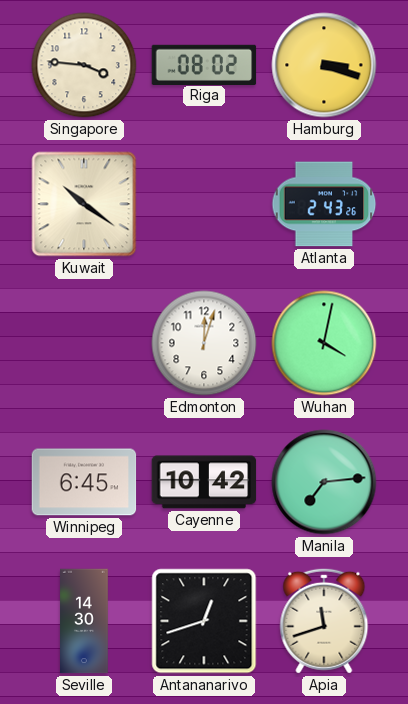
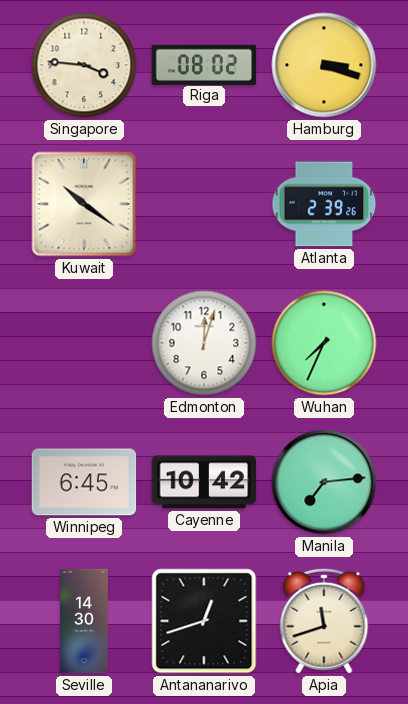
Atlanta: 2:43 -> 2:39
Wuhan: 4:02 -> 7:34
